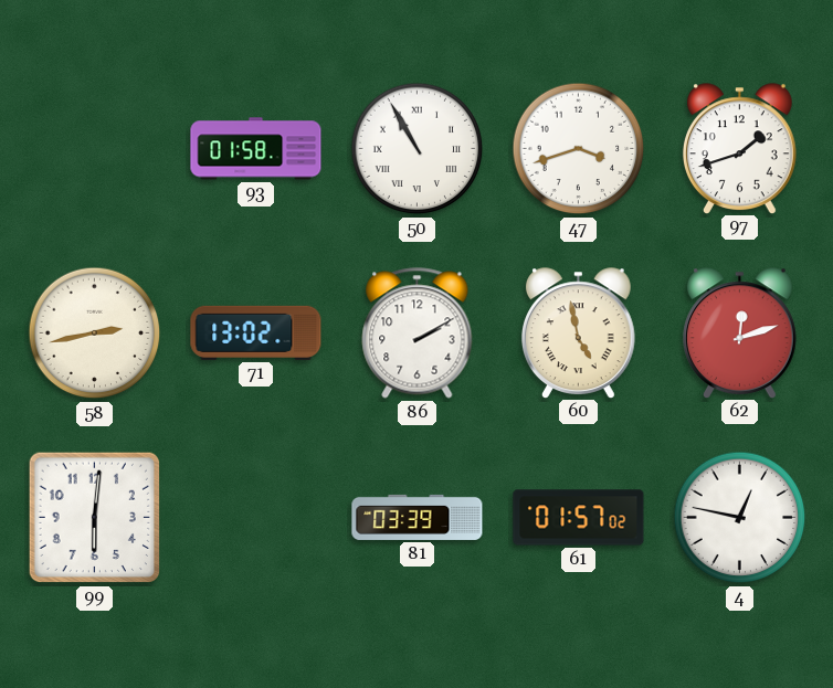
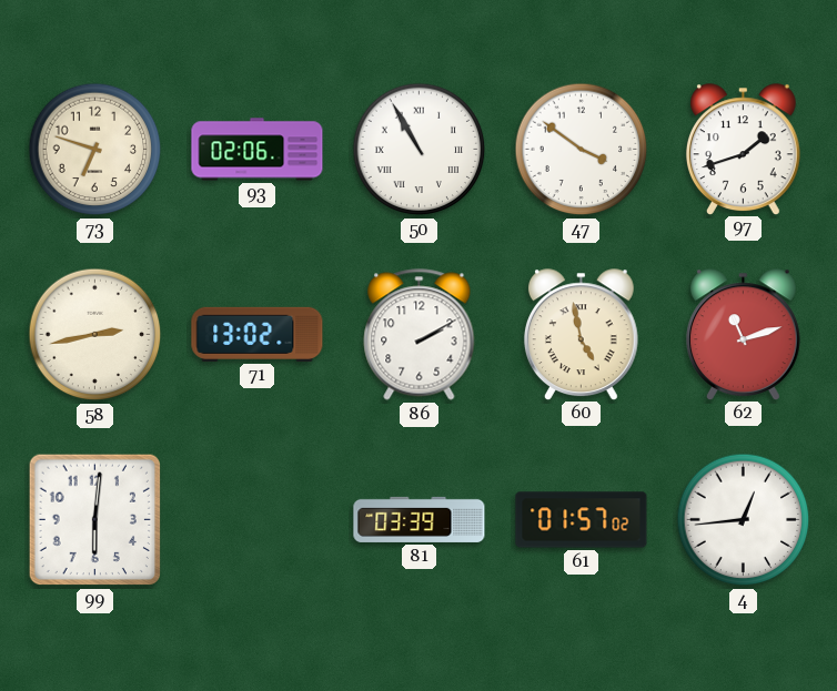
73: none -> 6:48
93: 01:58 -> 02:06
47: 3:42 -> 3:51
62: 12:12 -> 11:12
4: 12:47 -> 12:44
